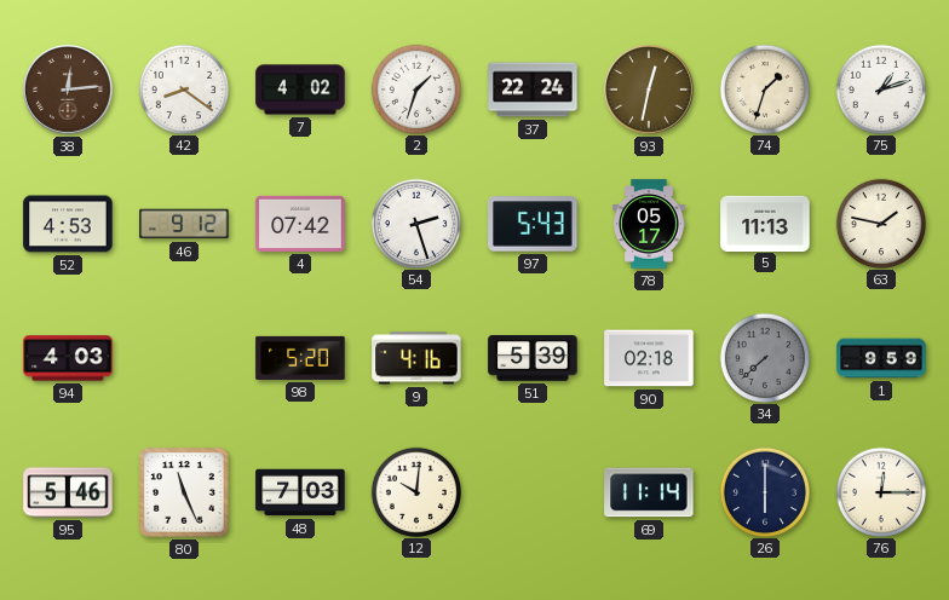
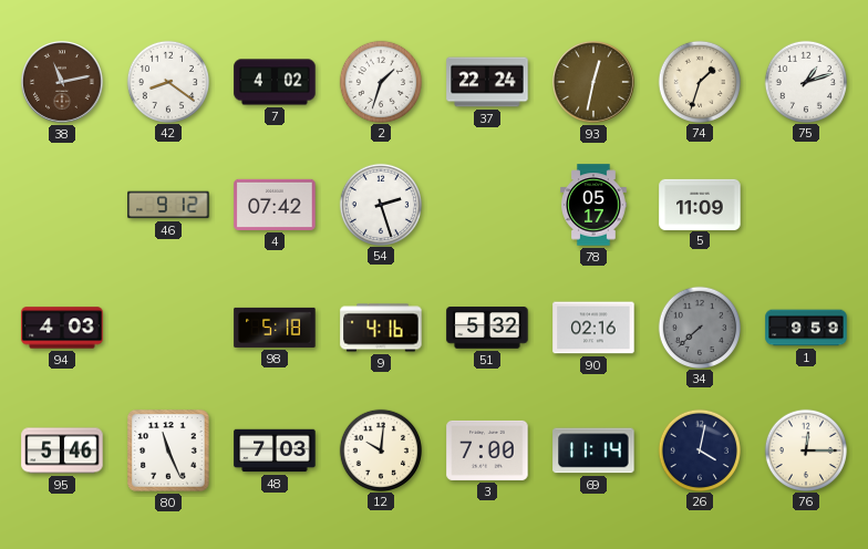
38: 12:14 -> 11:13
52: 4:53 -> none
97: 5:43 -> none
5: 11:13 -> 11:09
63: 1:47 -> none
98: 5:20 -> 5:18
51: 5:39 -> 5:32
90: 02:18 -> 02:16
3: none -> 7:00
26: 6:00 -> 4:02
